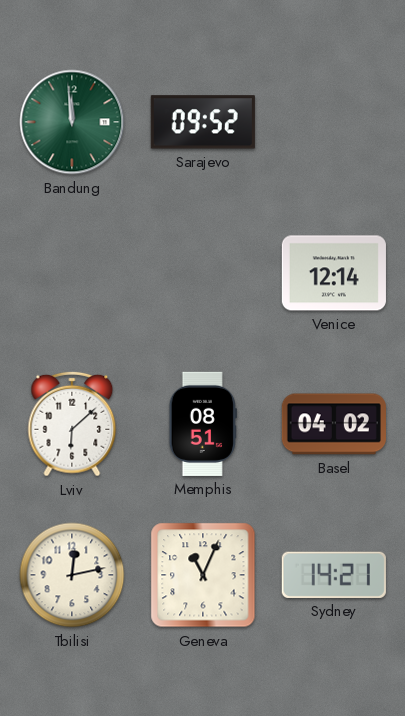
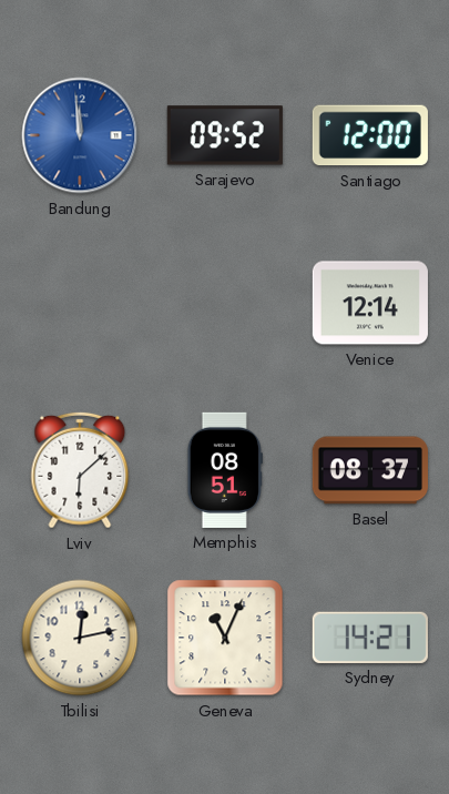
Bandung dial: green -> blue
Santiago: none -> 12:00
Basel: 04:02 -> 08:37
